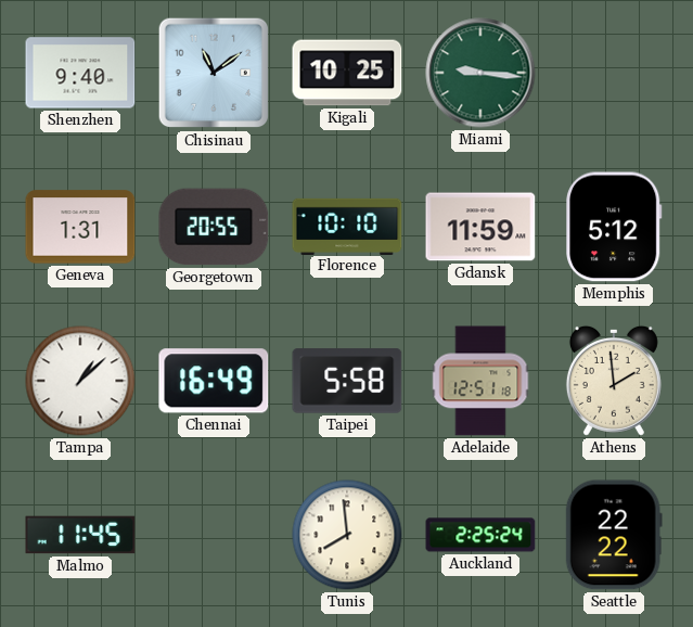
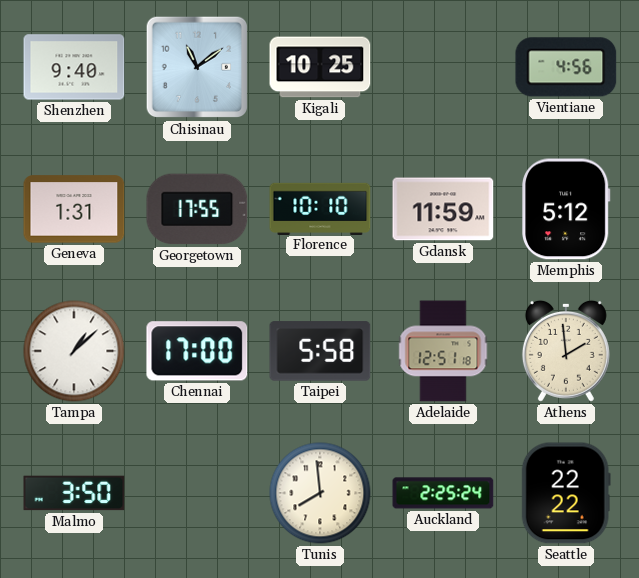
Miami: 9:16 -> none
Vientiane: none -> 4:56
Georgetown: 20:55 -> 17:55
Chennai: 16:49 -> 17:00
Malmo: 11:45 -> 3:50
